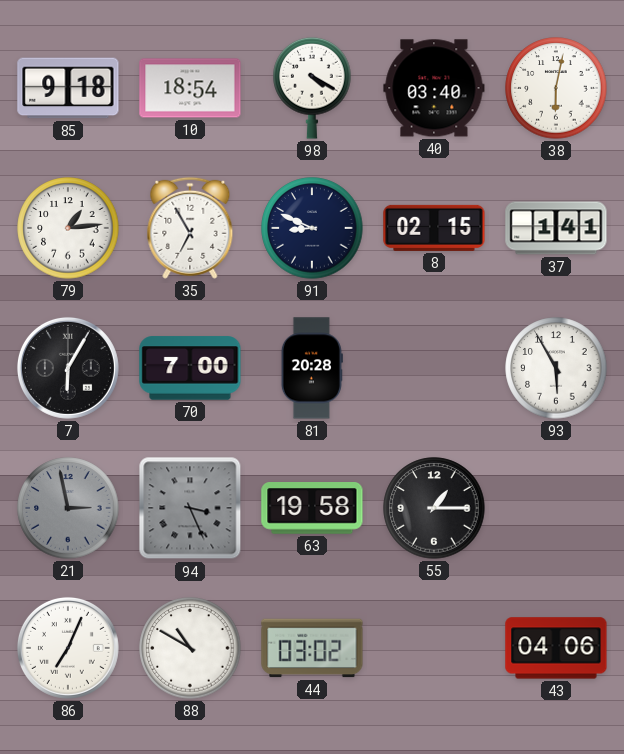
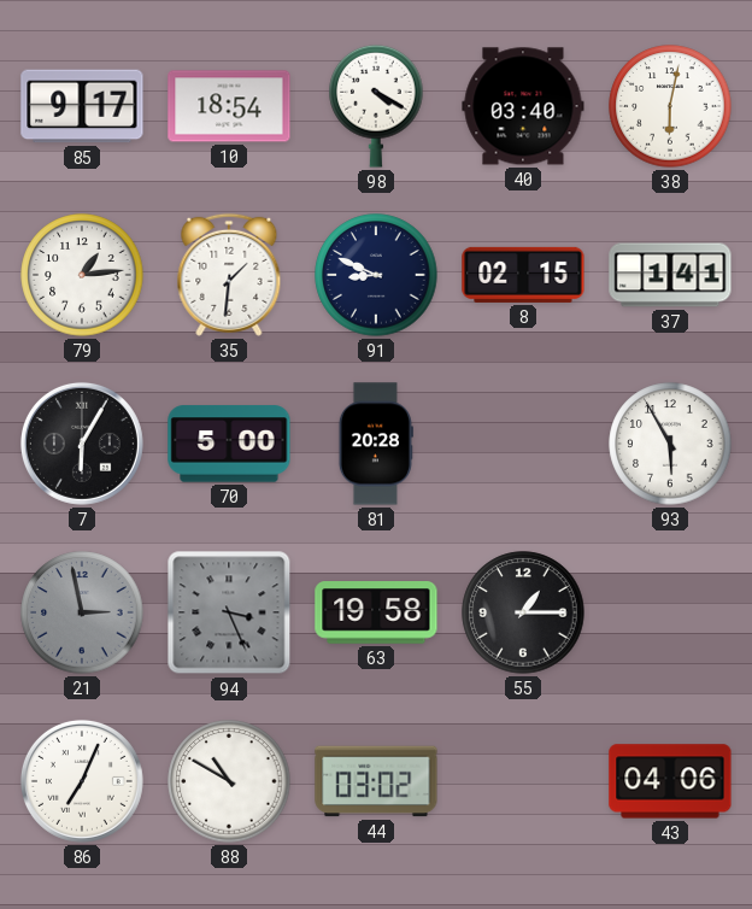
85: 9:18 -> 9:17
35: 6:55 -> 1:31
70: 7:00 -> 5:00
